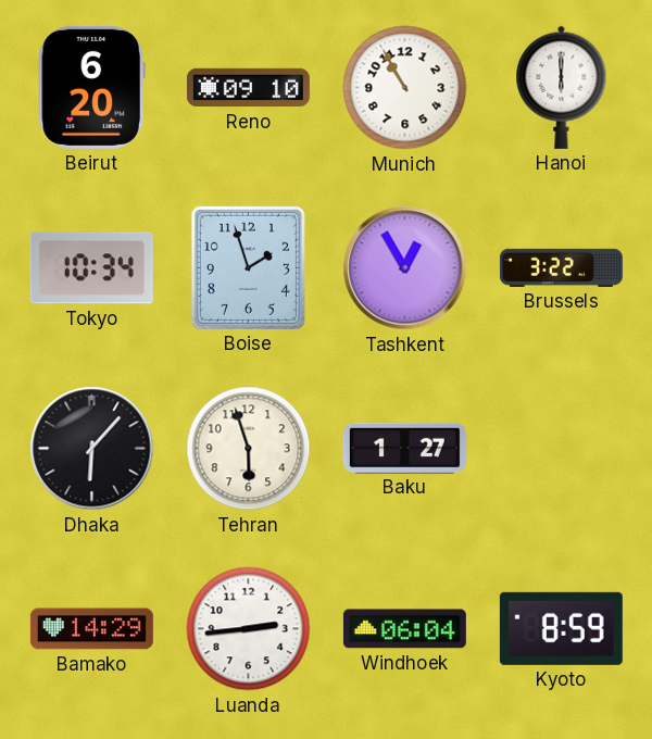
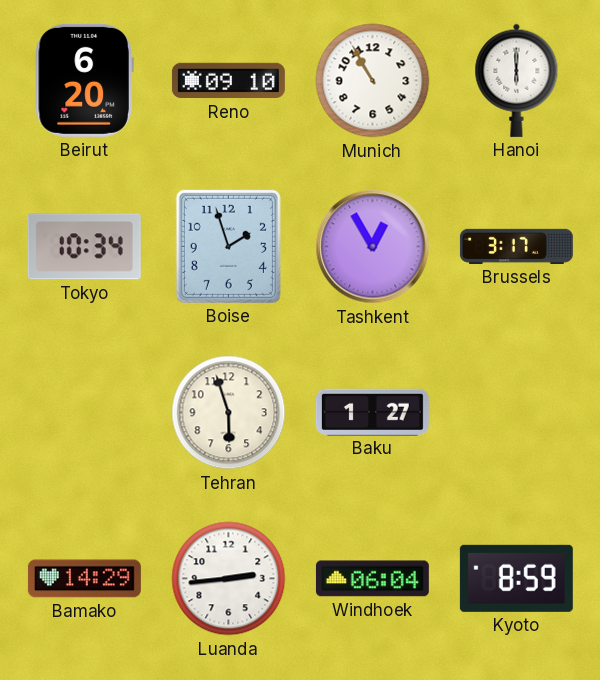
Brussels: 3:22 -> 3:17
Dhaka: 6:07 -> none
